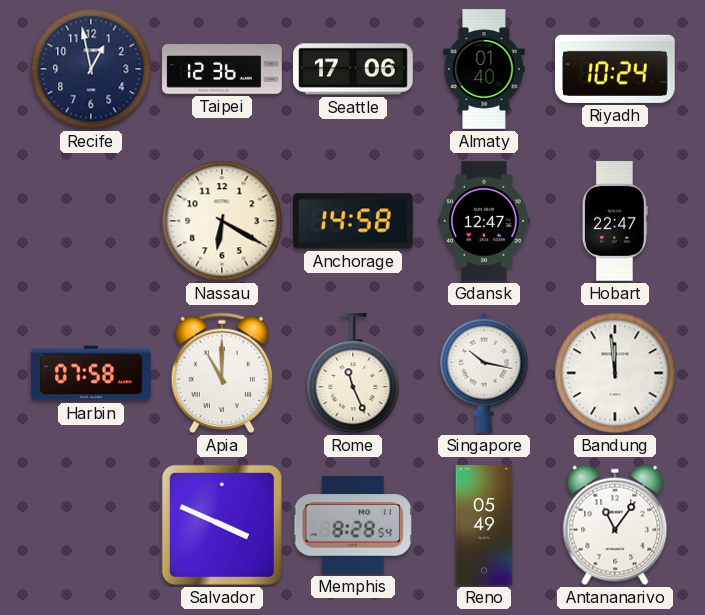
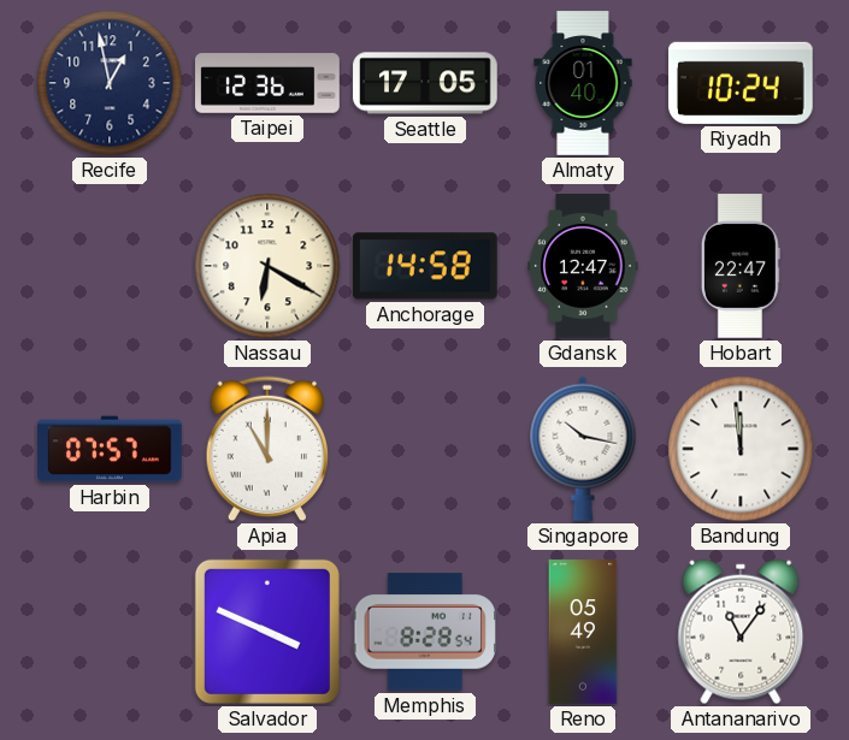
Seattle: 17:06 -> 17:05
Harbin: 07:58 -> 07:57
Rome: 11:26 -> none
